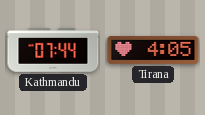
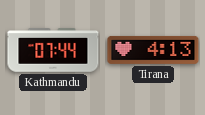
Tirana: 4:05 -> 4:13
